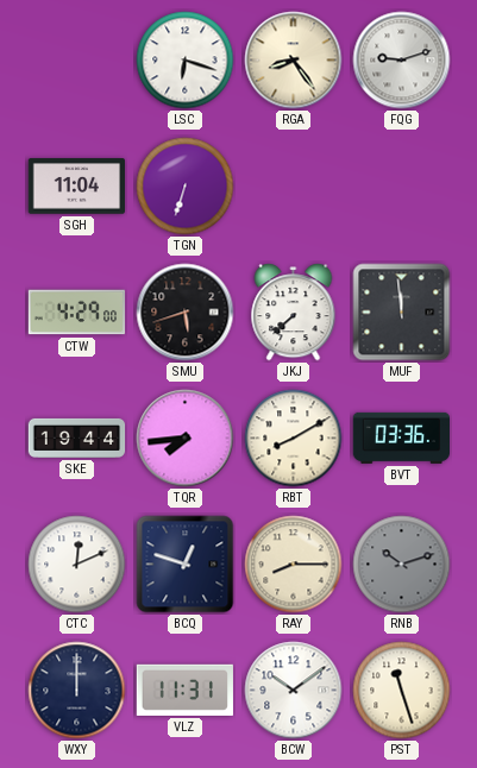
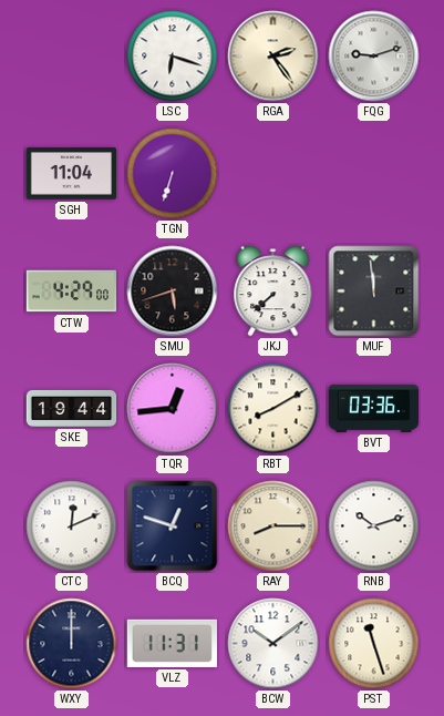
RGA: 8:24 -> 2:24
TQR: 7:44 -> 12:44
RNB dial: grey -> white
